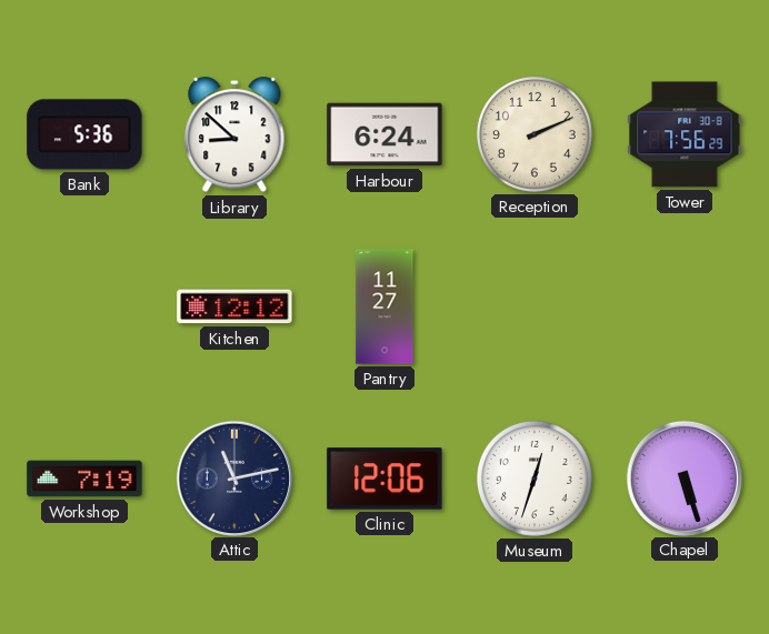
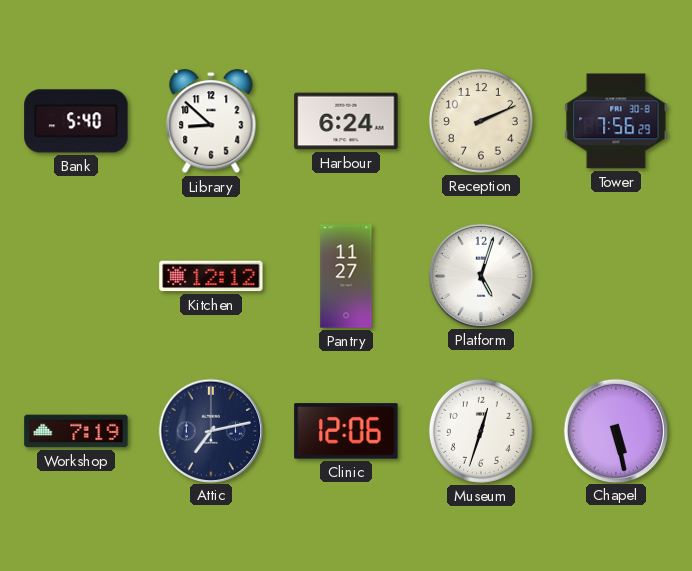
Bank: 5:36 -> 5:40
Platform: none -> 5:03
Attic: 11:13 -> 7:13
Chapel: 5:27 -> 5:28
